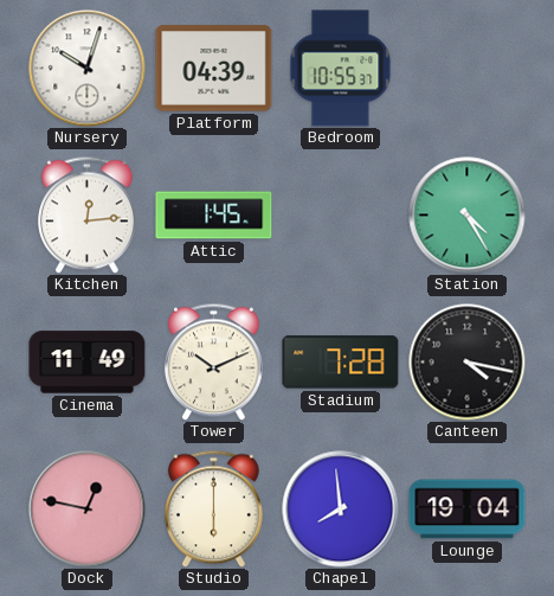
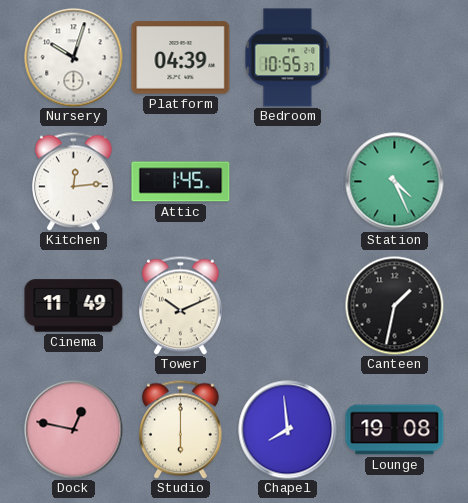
Station: 4:25 -> 4:26
Stadium: 7:28 -> none
Canteen: 4:17 -> 1:32
Lounge: 19:04 -> 19:08
